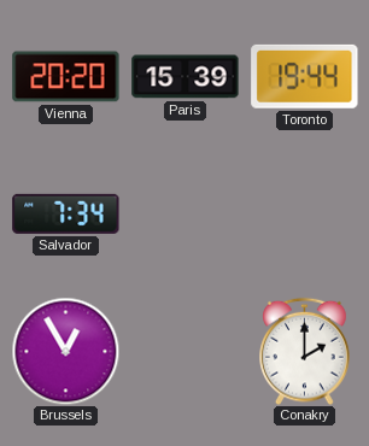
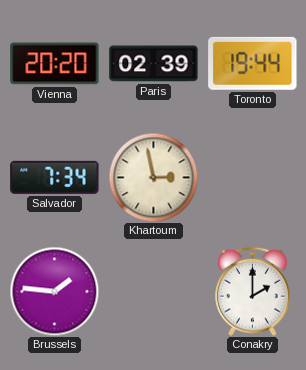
Paris: 15:39 -> 02:39
Khartoum: none -> 2:58
Brussels: 12:55 -> 1:46
